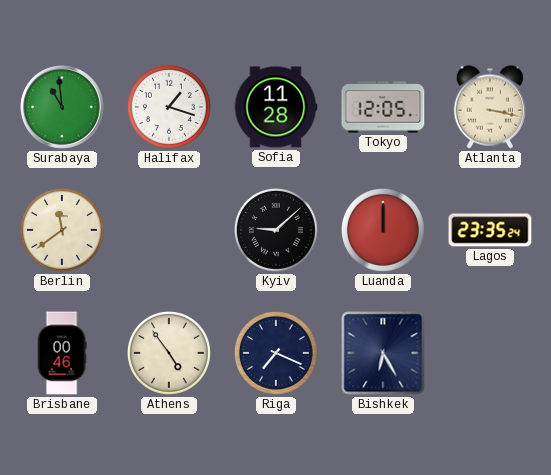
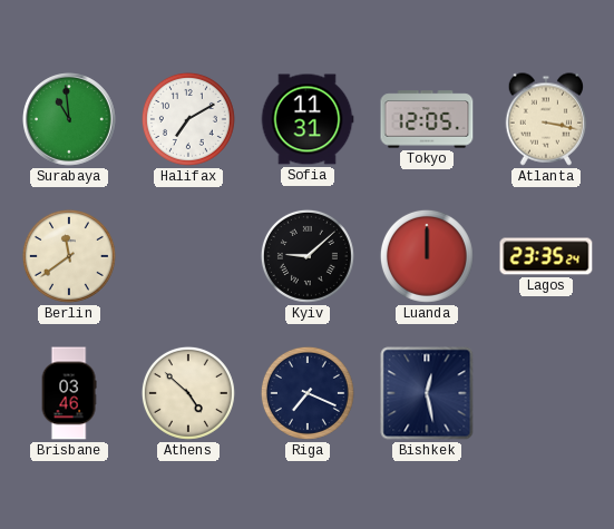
Halifax: 1:18 -> 7:10
Sofia: 11:28 -> 11:31
Brisbane: 00:46 -> 03:46
Athens: 4:54 -> 4:52
Bishkek: 6:25 -> 12:28
